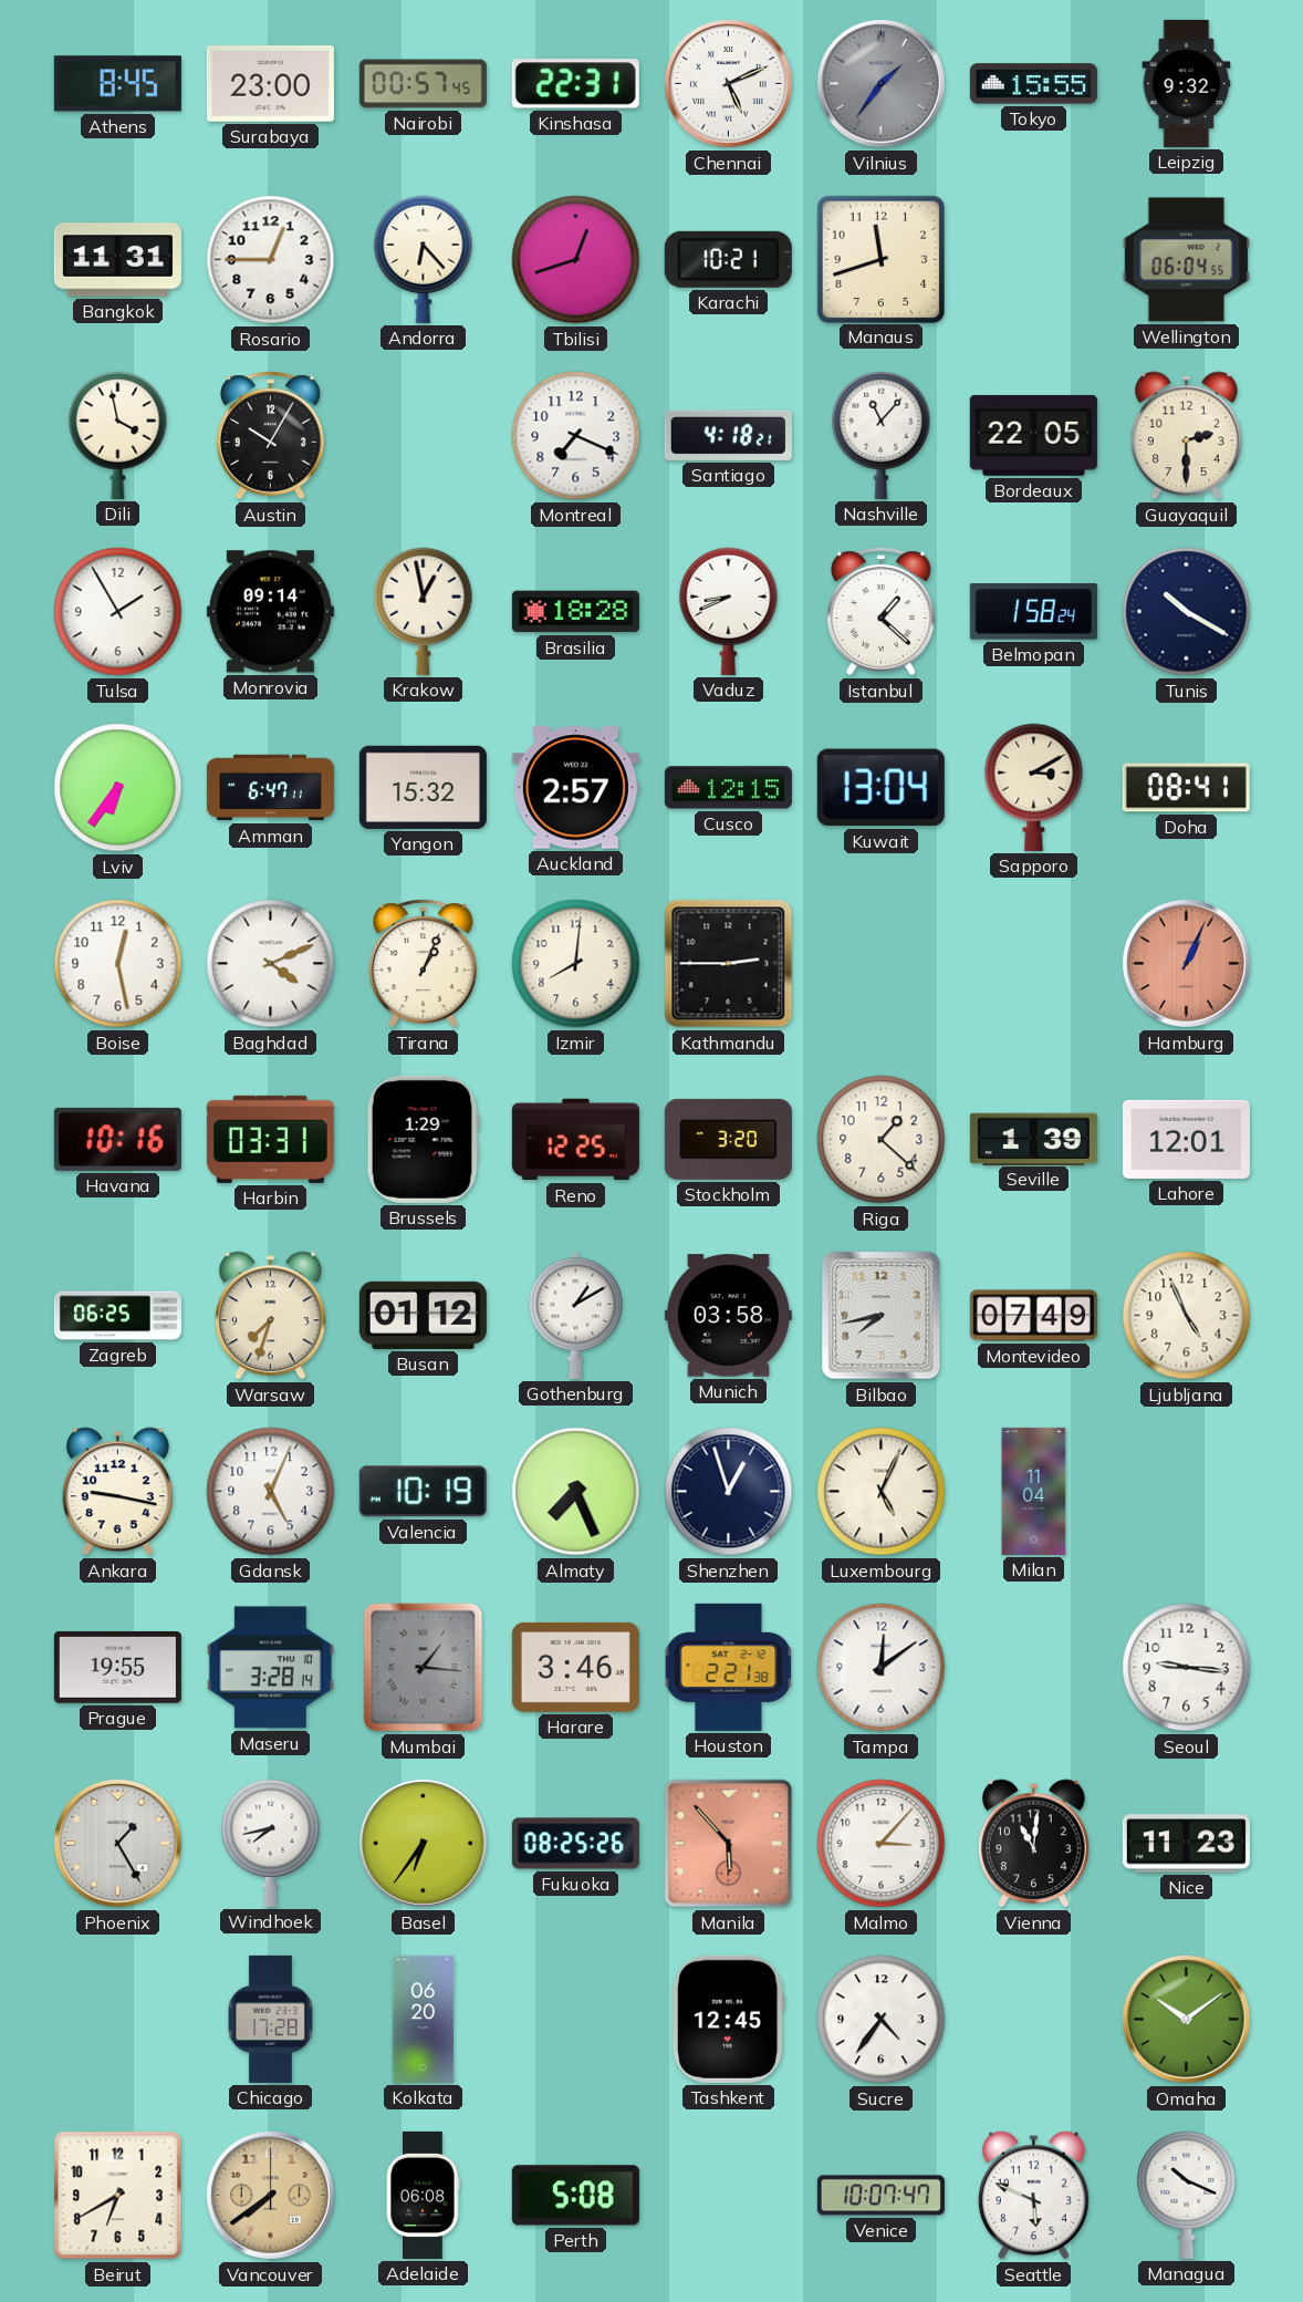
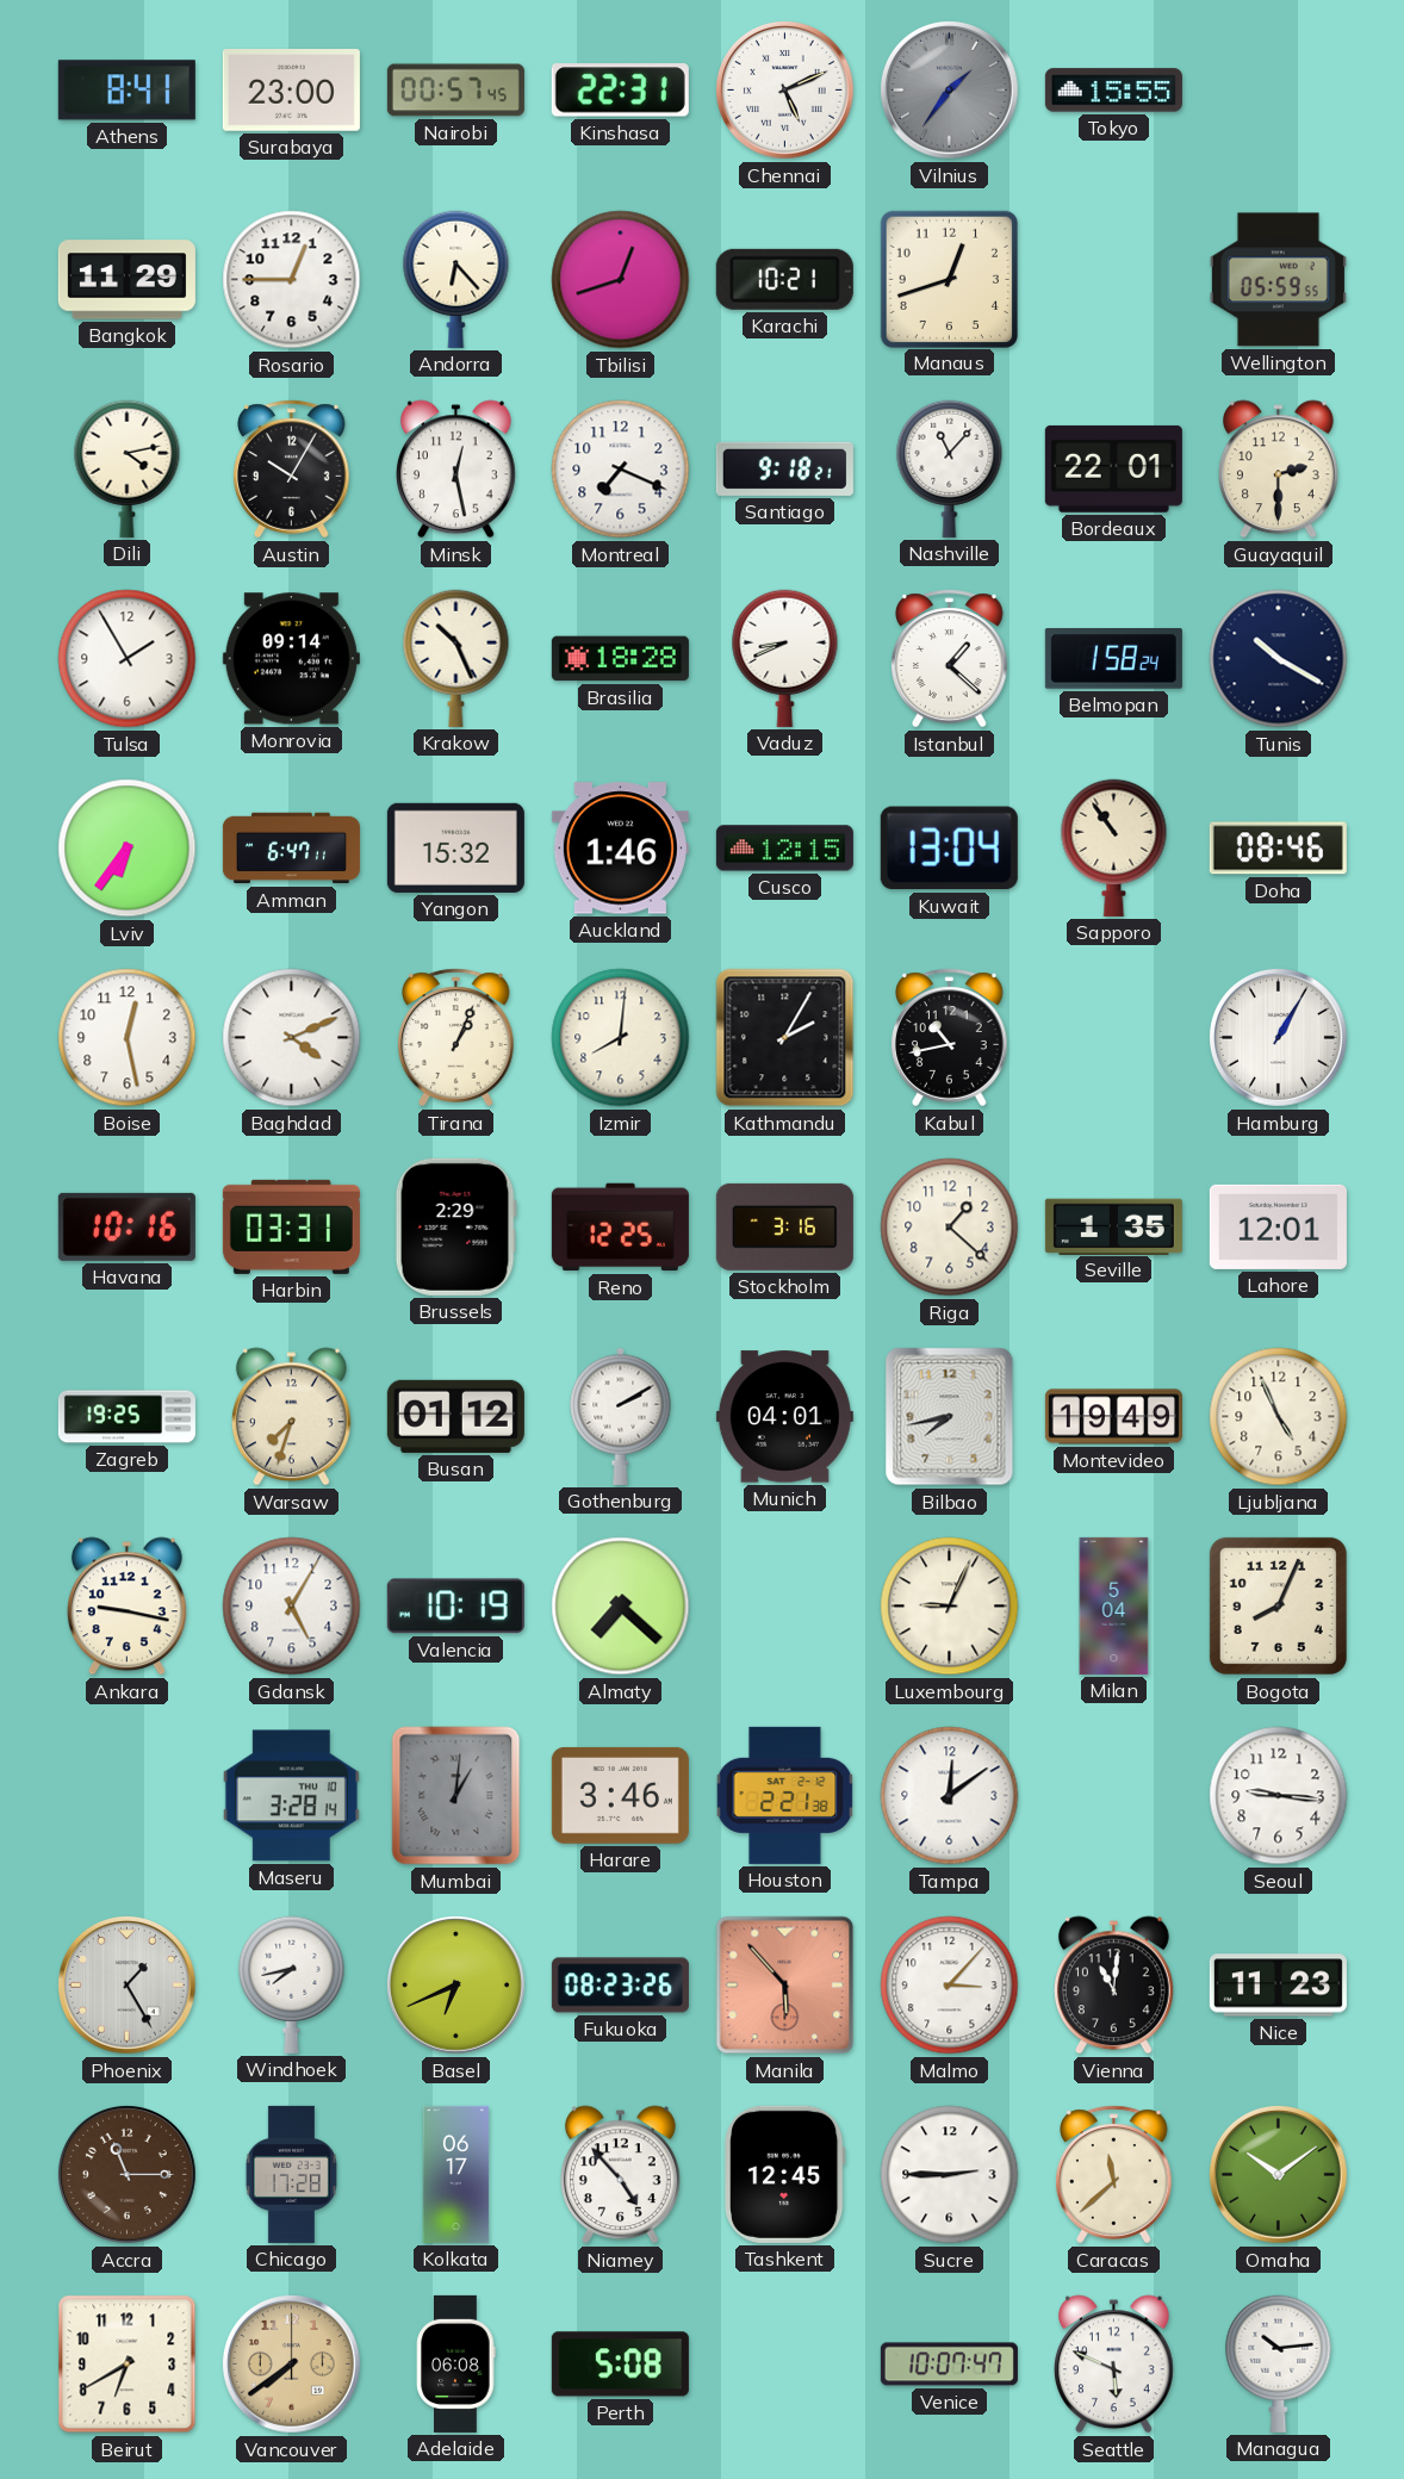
Athens: 8:45 -> 8:41
Leipzig: 9:32 -> none
Bangkok: 11:31 -> 11:29
Manaus: 11:42 -> 12:42
Wellington: 06:04 -> 05:59
Dili: 3:58 -> 4:13
Minsk: none -> 12:28
Santiago: 4:18 -> 9:18
Bordeaux: 22:05 -> 22:01
Krakow: 12:58 -> 10:26
Auckland: 2:57 -> 1:46
Sapporo: 3:10 -> 10:54
Doha: 08:41 -> 08:46
Kathmandu: 2:45 -> 2:05
Kabul: none -> 10:43
Hamburg: 1:04 -> 1:05
Hamburg dial: salmon -> white
Brussels: 1:29 -> 2:29
Stockholm: 3:20 -> 3:16
Seville: 1:39 -> 1:35
Zagreb: 06:25 -> 19:25
Gothenburg: 1:10 -> 2:10
Munich: 03:58 -> 04:01
Montevideo: 07:49 -> 19:49
Gdansk: 5:04 -> 5:05
Almaty: 7:26 -> 7:22
Shenzhen: 12:57 -> none
Luxembourg: 5:04 -> 9:04
Milan: 11:04 -> 5:04
Bogota: none -> 8:04
Prague: 19:55 -> none
Mumbai: 1:16 -> 1:01
Basel: 6:36 -> 6:41
Fukuoka: 08:25 -> 08:23
Accra: none -> 11:15
Kolkata: 06:20 -> 06:17
Niamey: none -> 4:53
Sucre: 4:36 -> 2:45
Caracas: none -> 11:38
Managua: 10:19 -> 10:14
